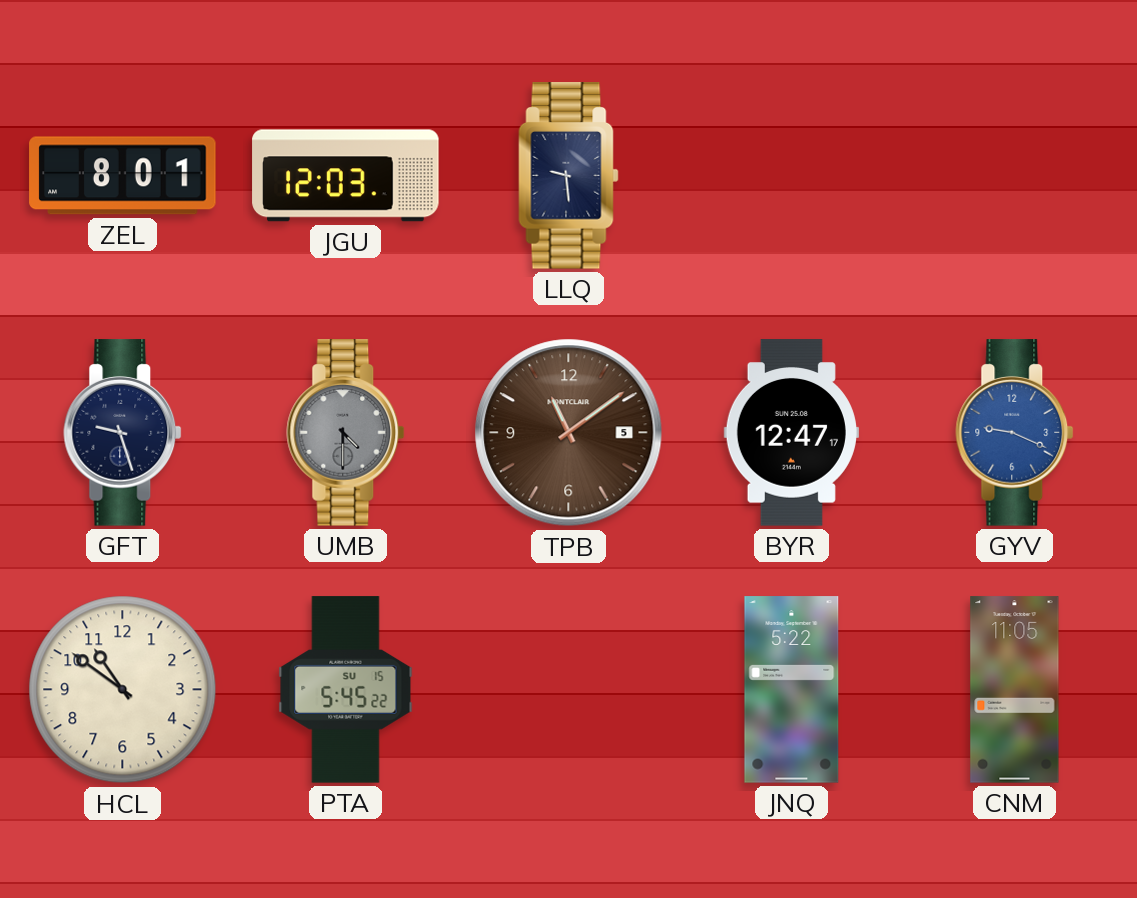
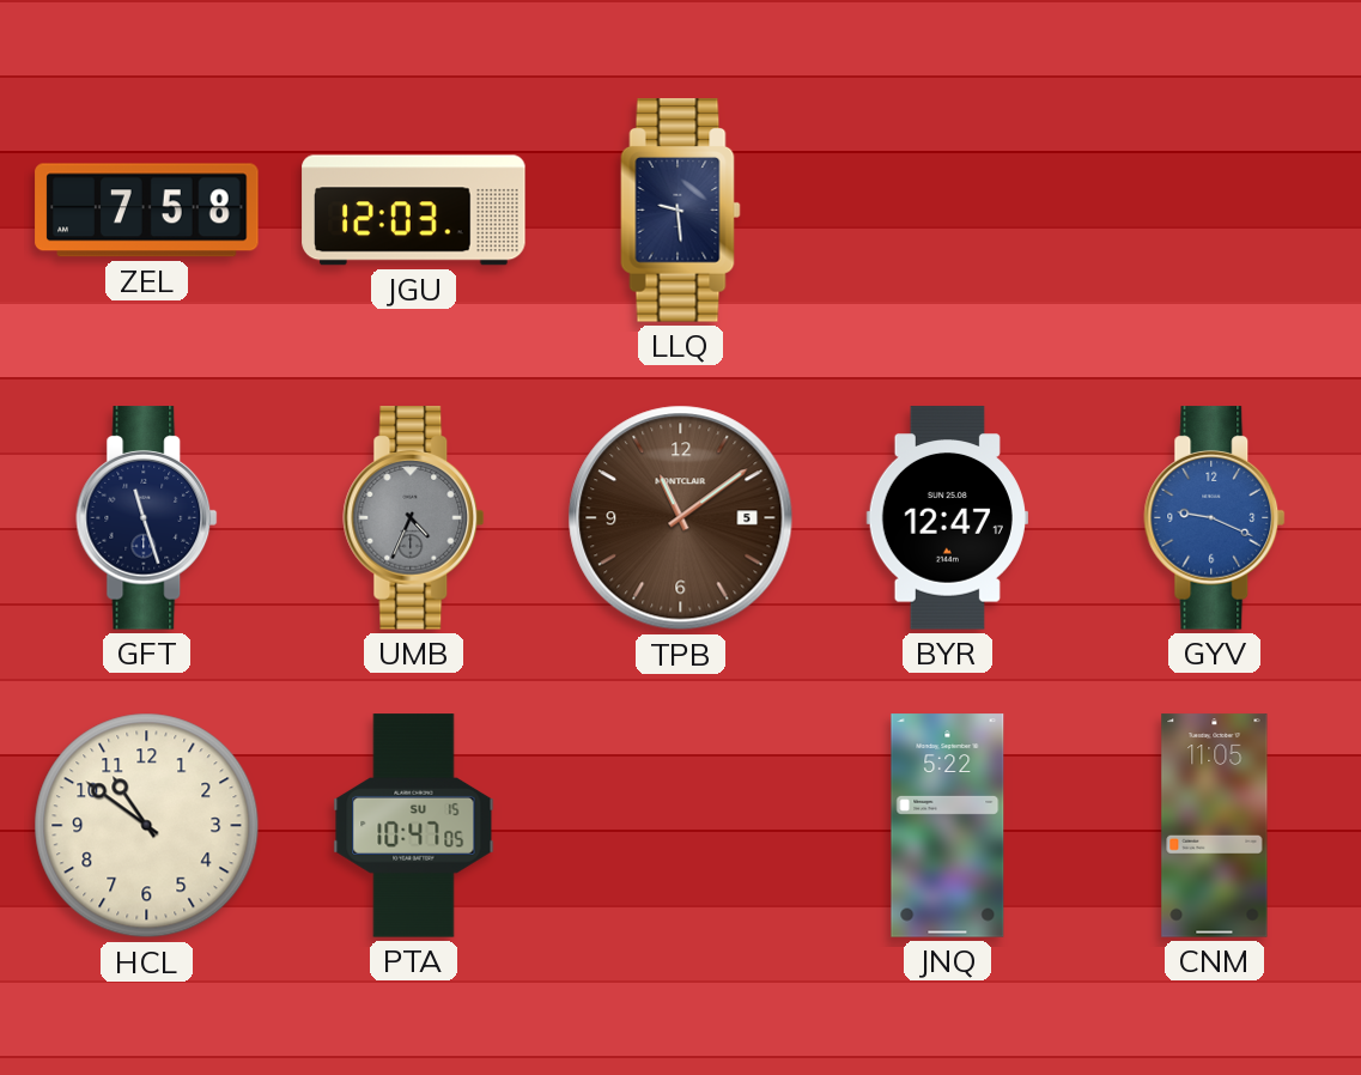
ZEL: 8:01 -> 7:58
GFT: 9:27 -> 11:27
UMB: 4:30 -> 4:34
PTA: 5:45 -> 10:47
